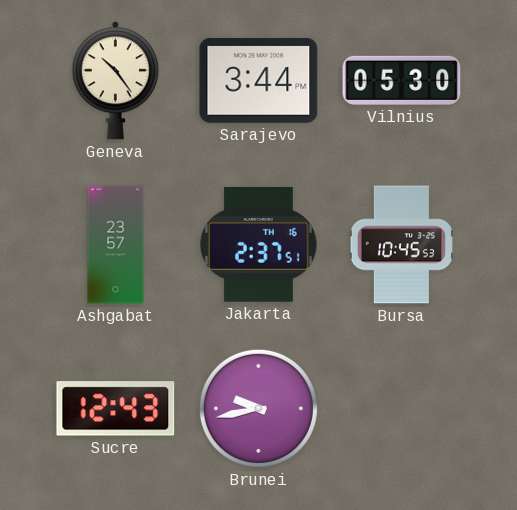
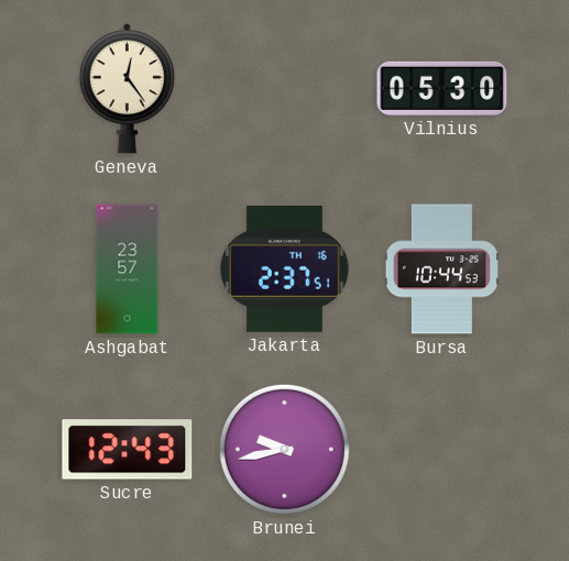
Geneva: 10:24 -> 12:24
Sarajevo: 3:44 -> none
Bursa: 10:45 -> 10:44
